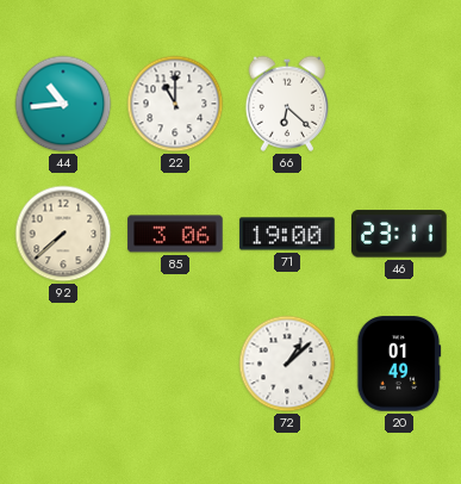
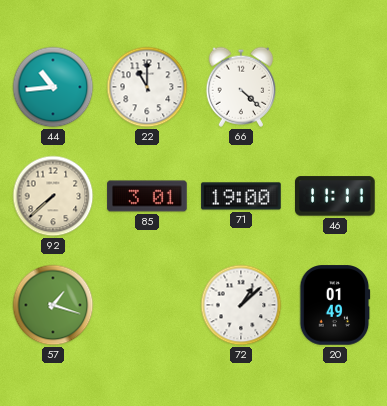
66: 6:22 -> 4:22
85: 3:06 -> 3:01
46: 23:11 -> 11:11
57: none -> 1:18
